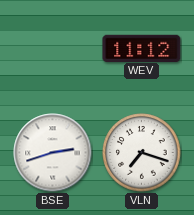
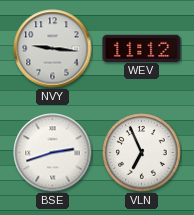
NVY: none -> 9:16
VLN: 7:18 -> 6:56
